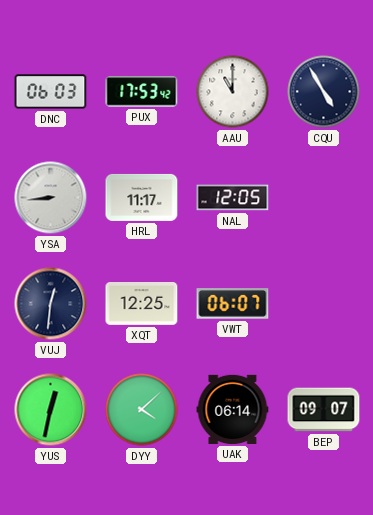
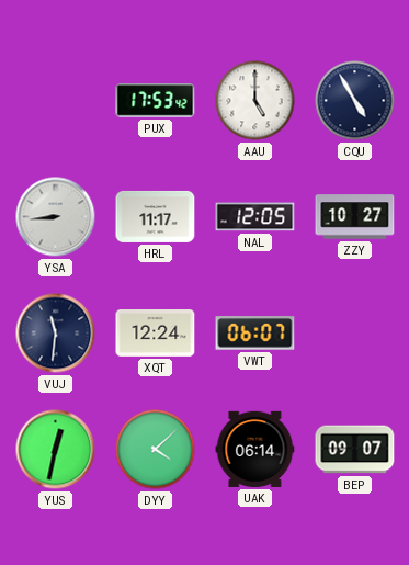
DNC: 06:03 -> none
AAU: 11:00 -> 5:00
ZZY: none -> 10:27
VUJ: 12:31 -> 11:31
XQT: 12:25 -> 12:24
